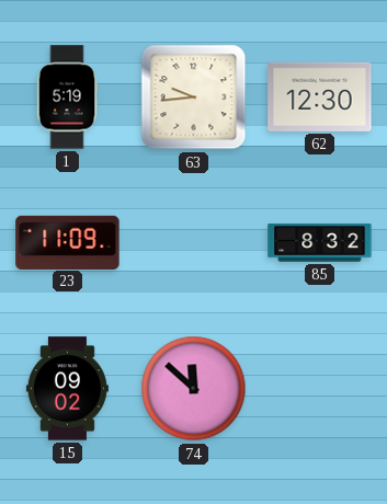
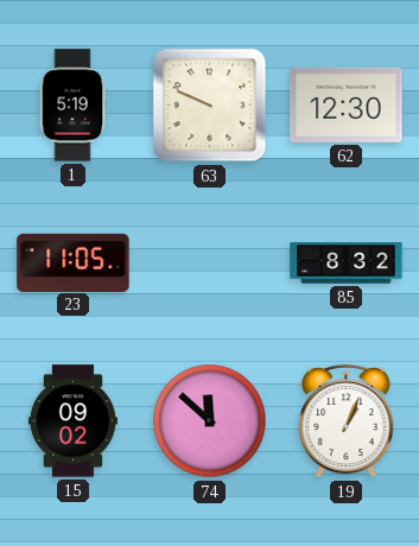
63: 9:44 -> 9:49
23: 11:09 -> 11:05
19: none -> 1:04
